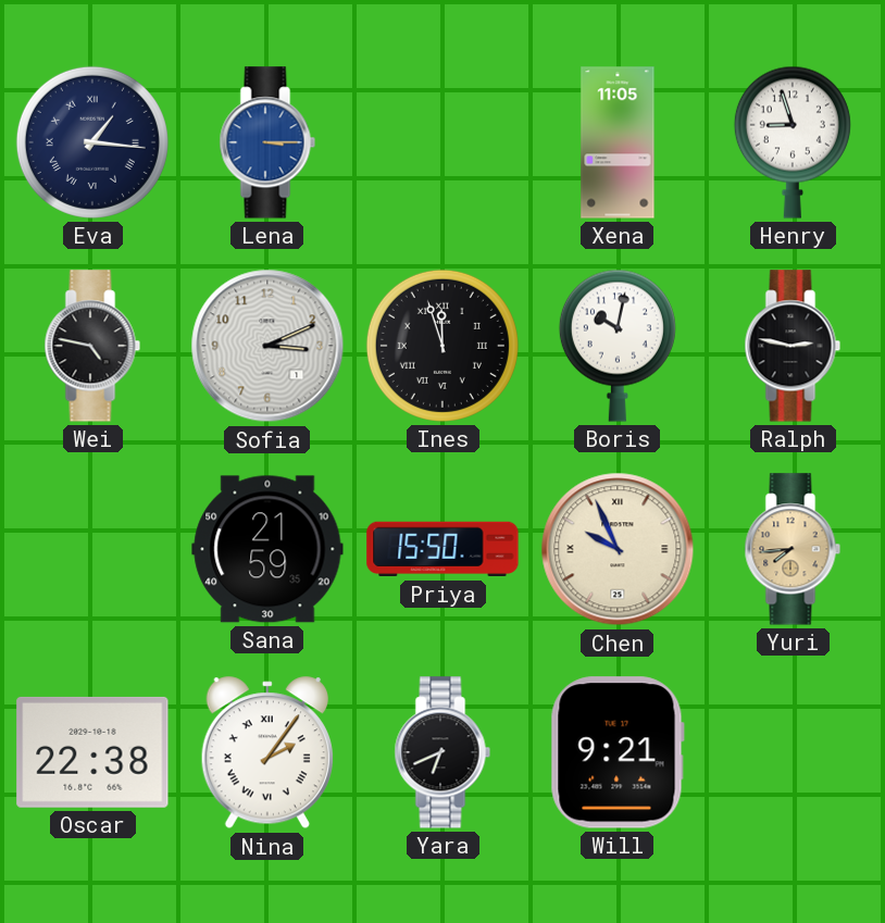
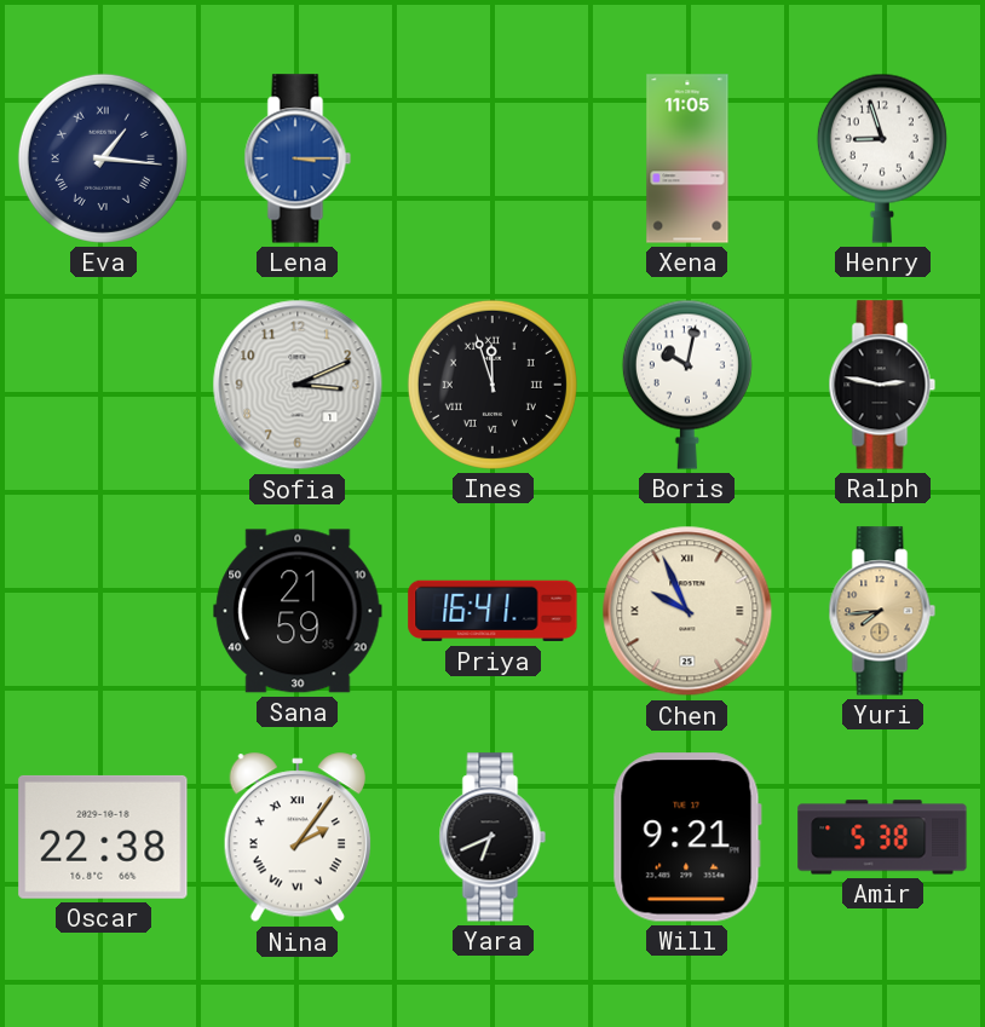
Wei: 4:47 -> none
Priya: 15:50 -> 16:41
Amir: none -> 5:38
